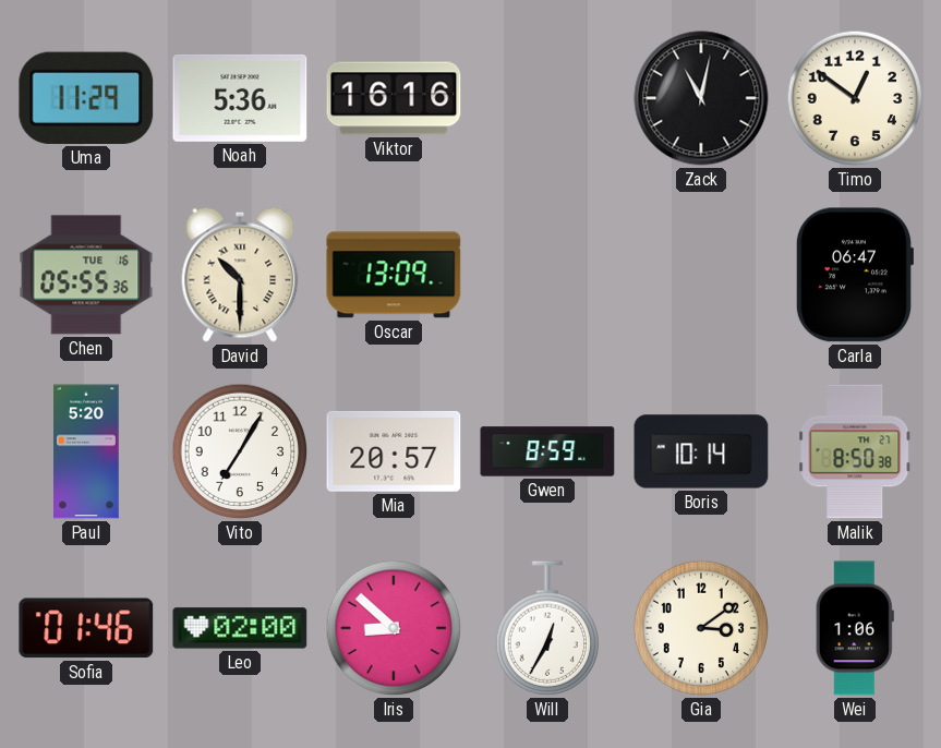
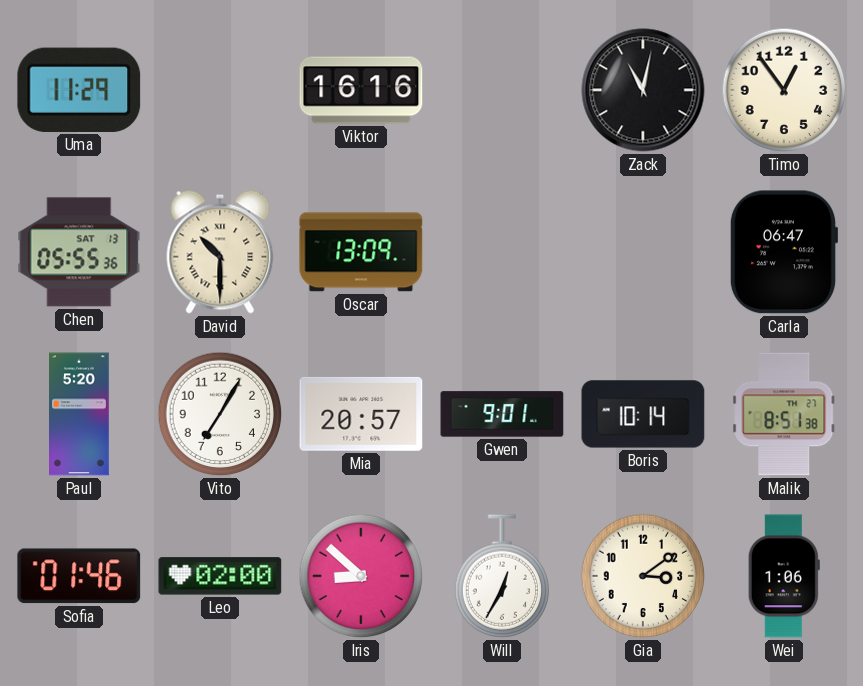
Noah: 5:36 -> none
Timo: 12:51 -> 12:54
Chen date: TUE 16 -> SAT 13
Gwen: 8:59 -> 9:01
Malik: 8:50 -> 8:51
